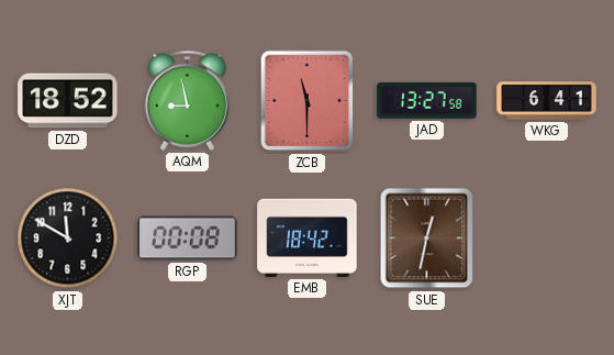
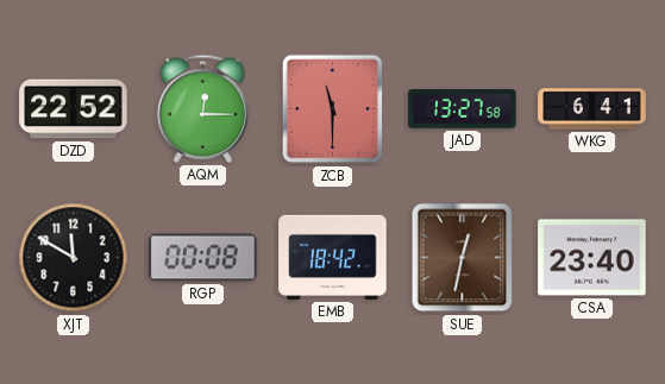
DZD: 18:52 -> 22:52
AQM: 8:58 -> 12:15
CSA: none -> 23:40
